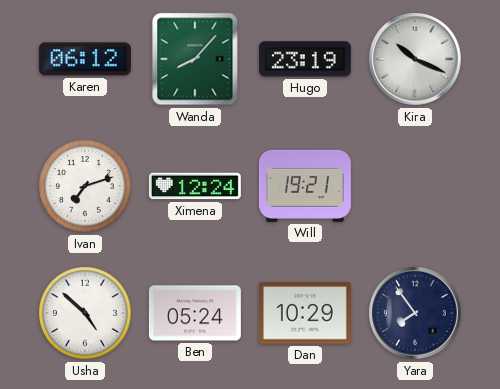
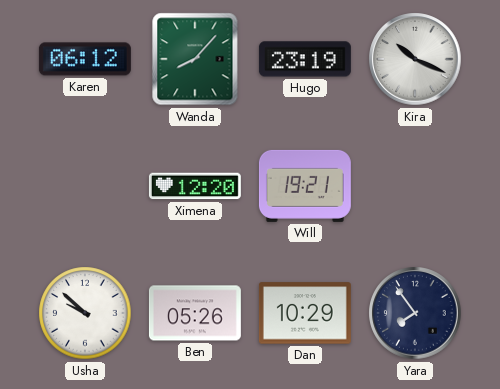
Ivan: 7:12 -> none
Ximena: 12:24 -> 12:20
Usha: 4:52 -> 9:52
Ben: 05:24 -> 05:26
